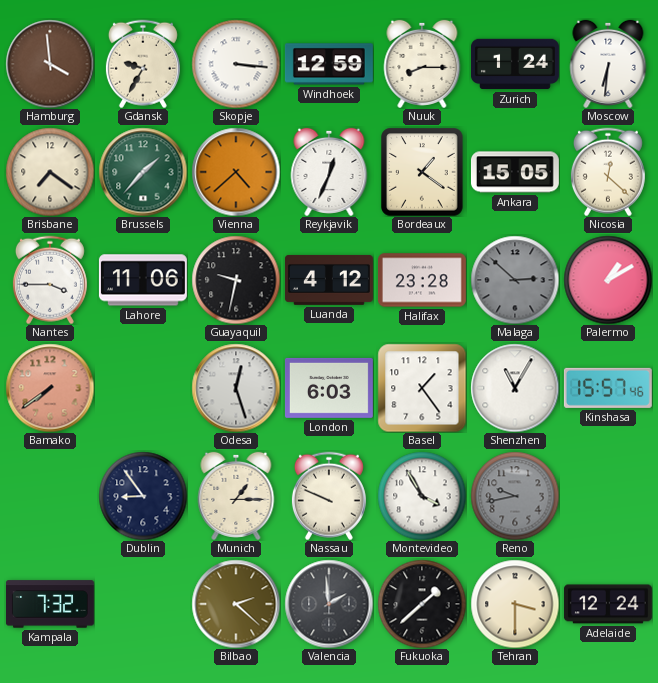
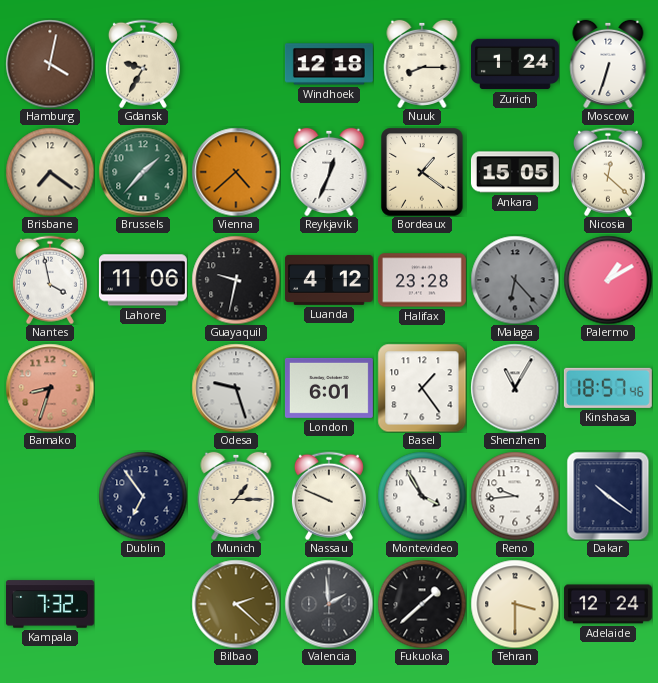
Hamburg: 3:59 -> 4:02
Skopje: 3:16 -> none
Windhoek: 12:59 -> 12:18
Moscow: 6:31 -> 6:33
Nantes: 3:45 -> 3:58
Malaga: 2:52 -> 6:23
Bamako: 7:39 -> 8:33
Odesa: 12:27 -> 9:27
London: 6:03 -> 6:01
Kinshasa: 15:57 -> 18:57
Dublin: 8:54 -> 6:54
Reno: 9:43 -> 9:44
Reno dial: grey -> white
Dakar: none -> 10:21
